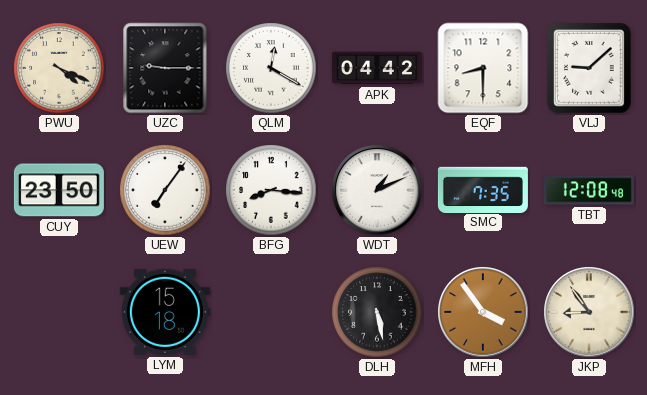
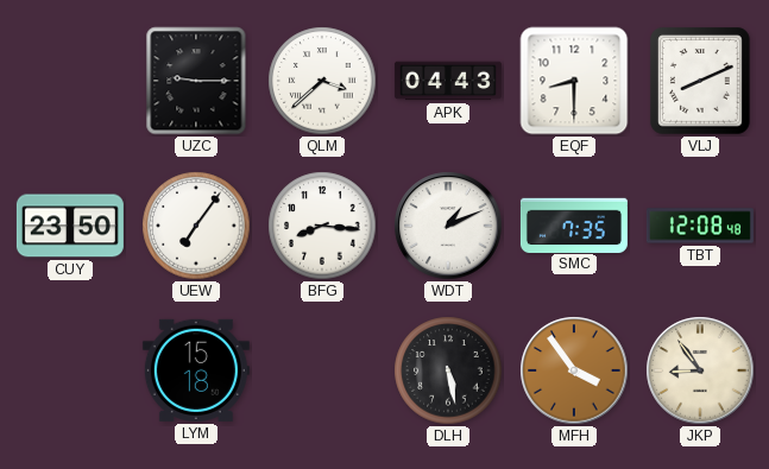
PWU: 4:19 -> none
QLM: 12:20 -> 3:38
APK: 04:42 -> 04:43
VLJ: 9:08 -> 8:11
